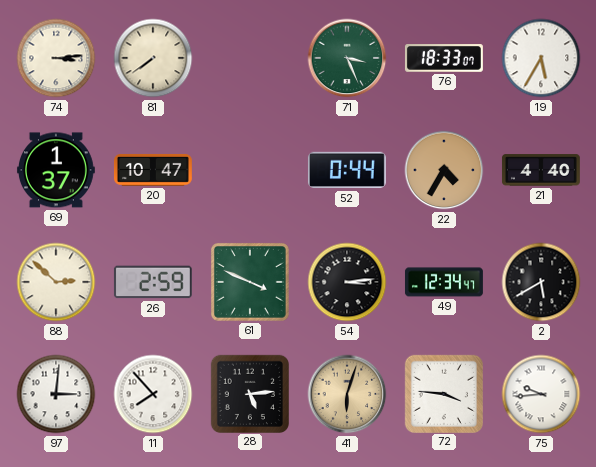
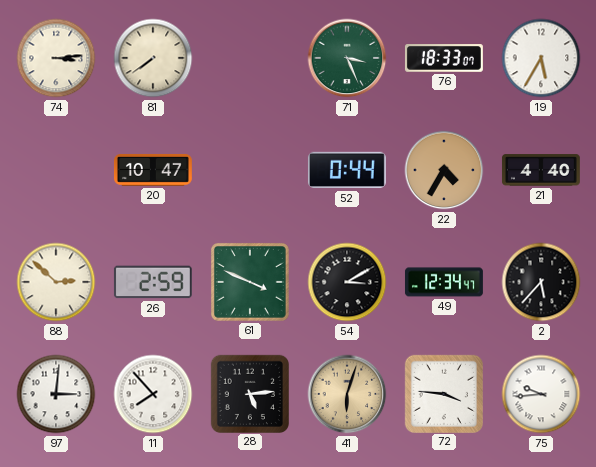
69: 1:37 -> none
54: 3:14 -> 3:10
2: 5:40 -> 5:37
